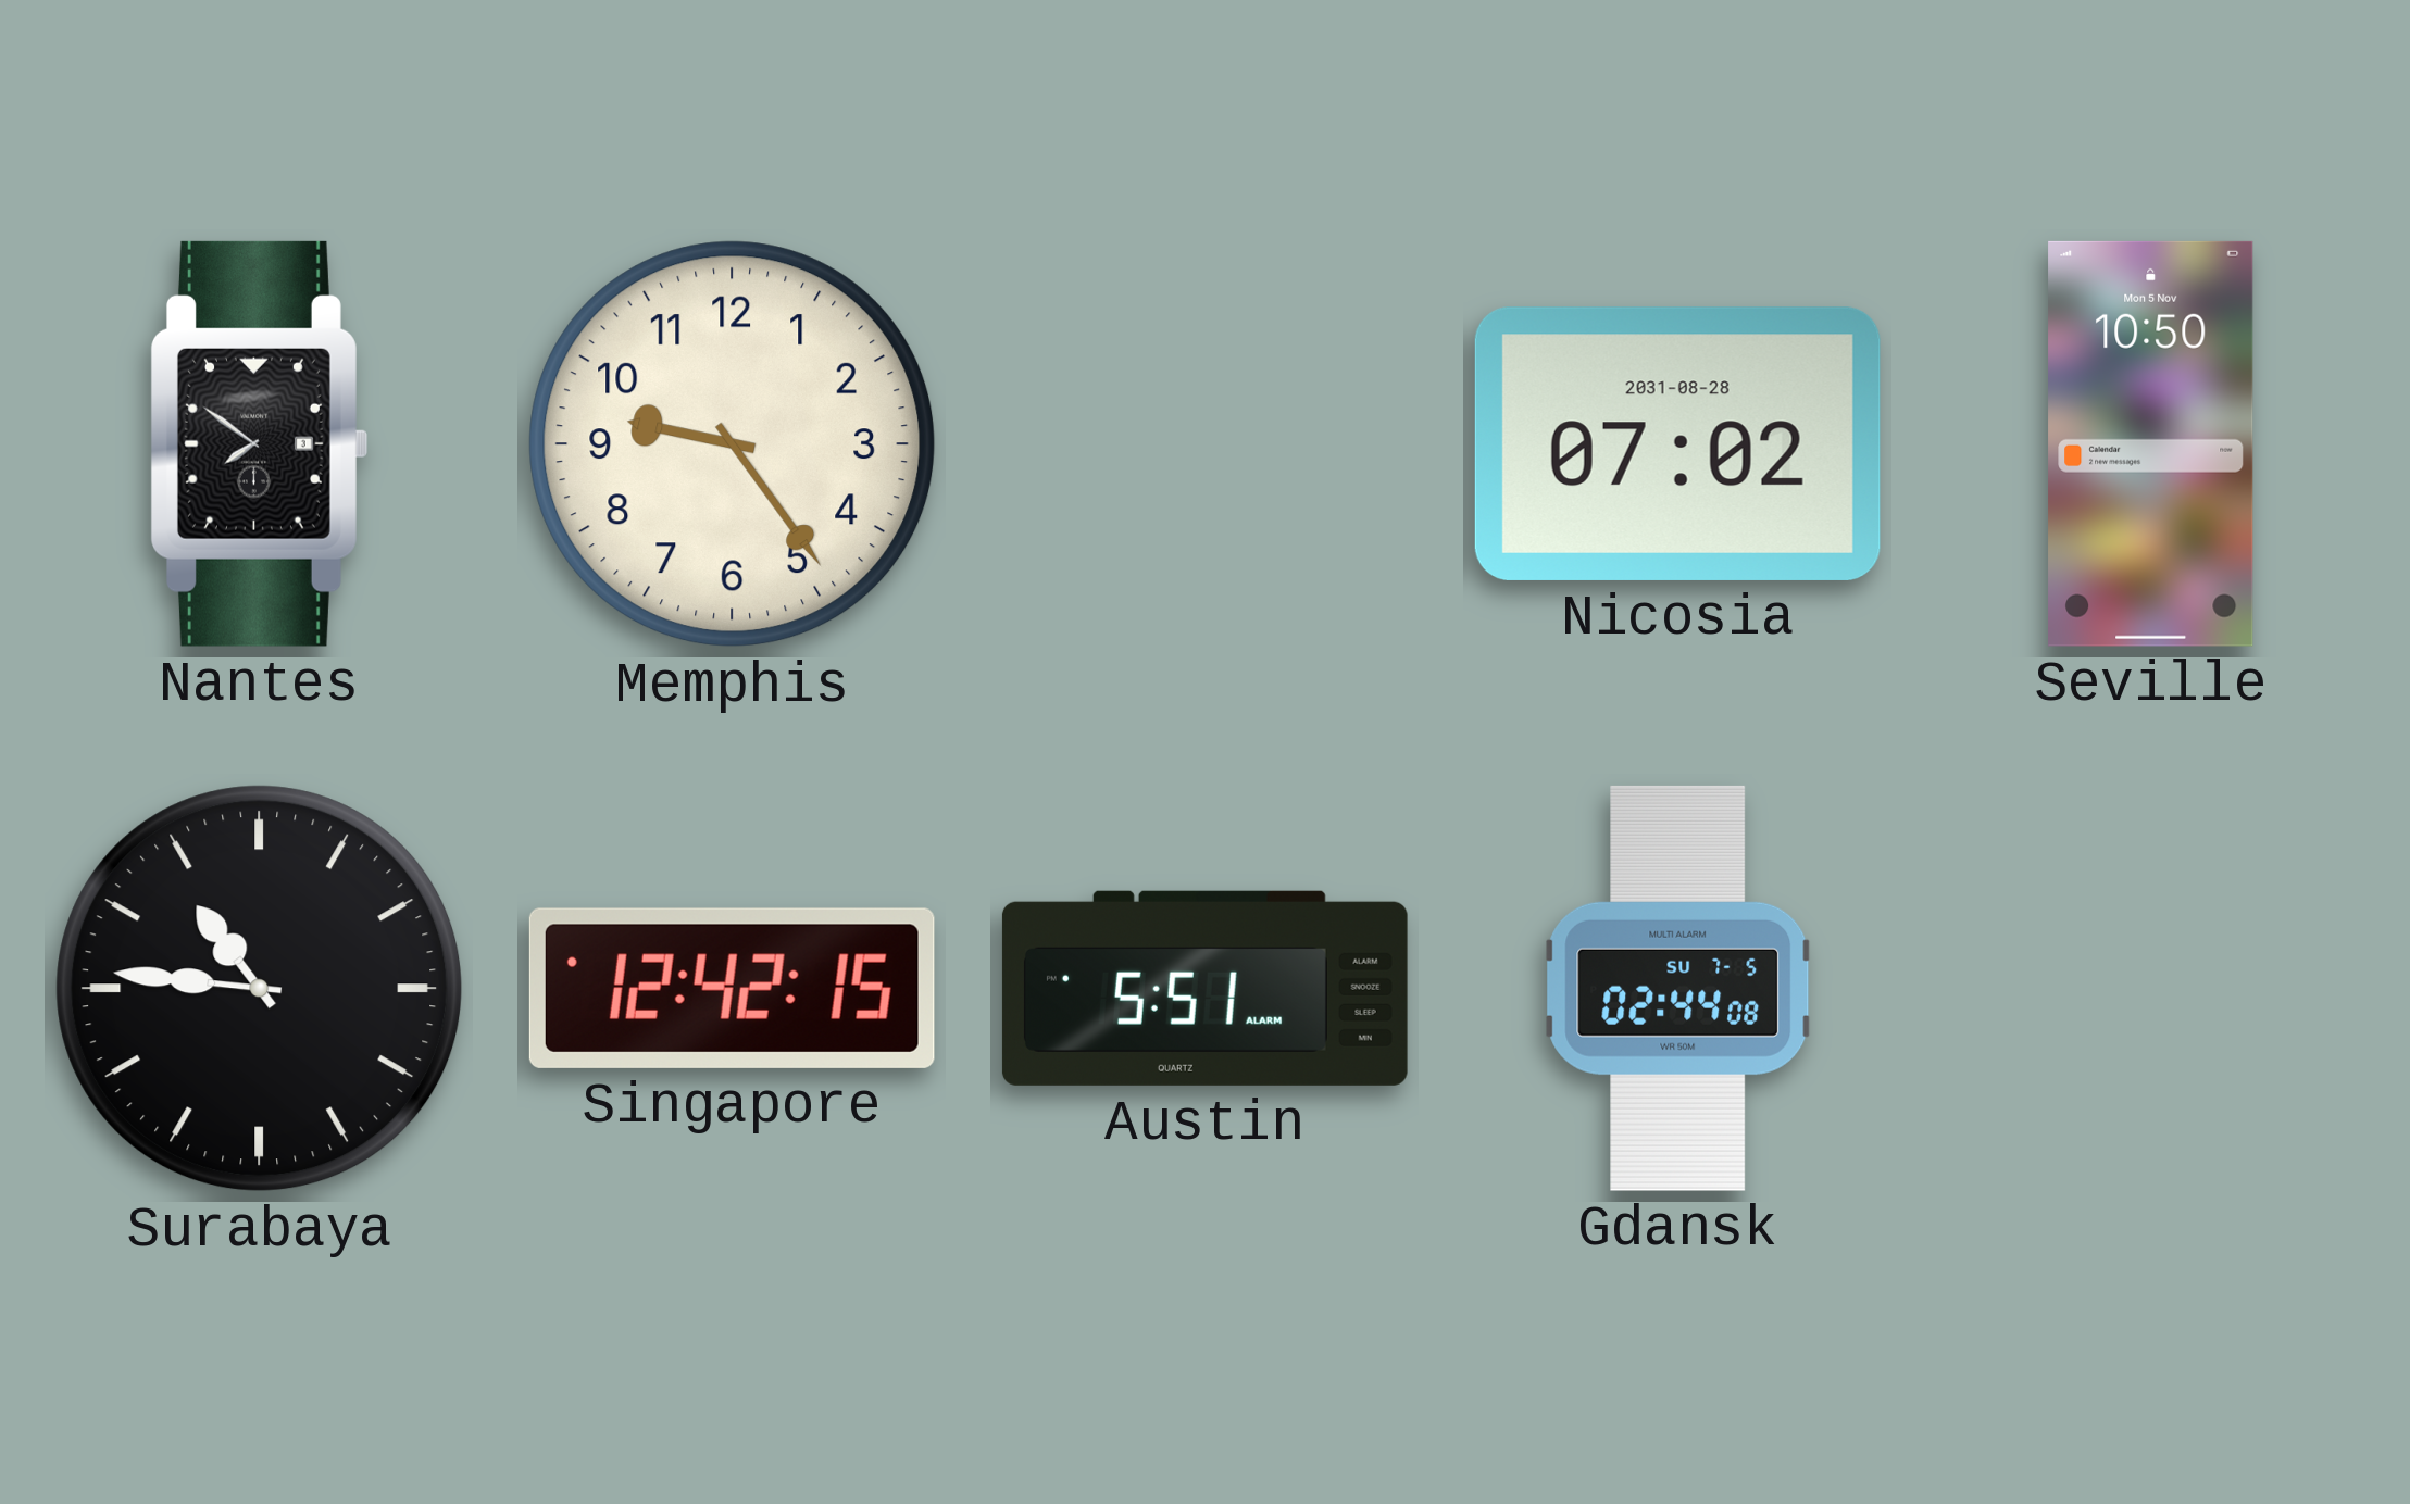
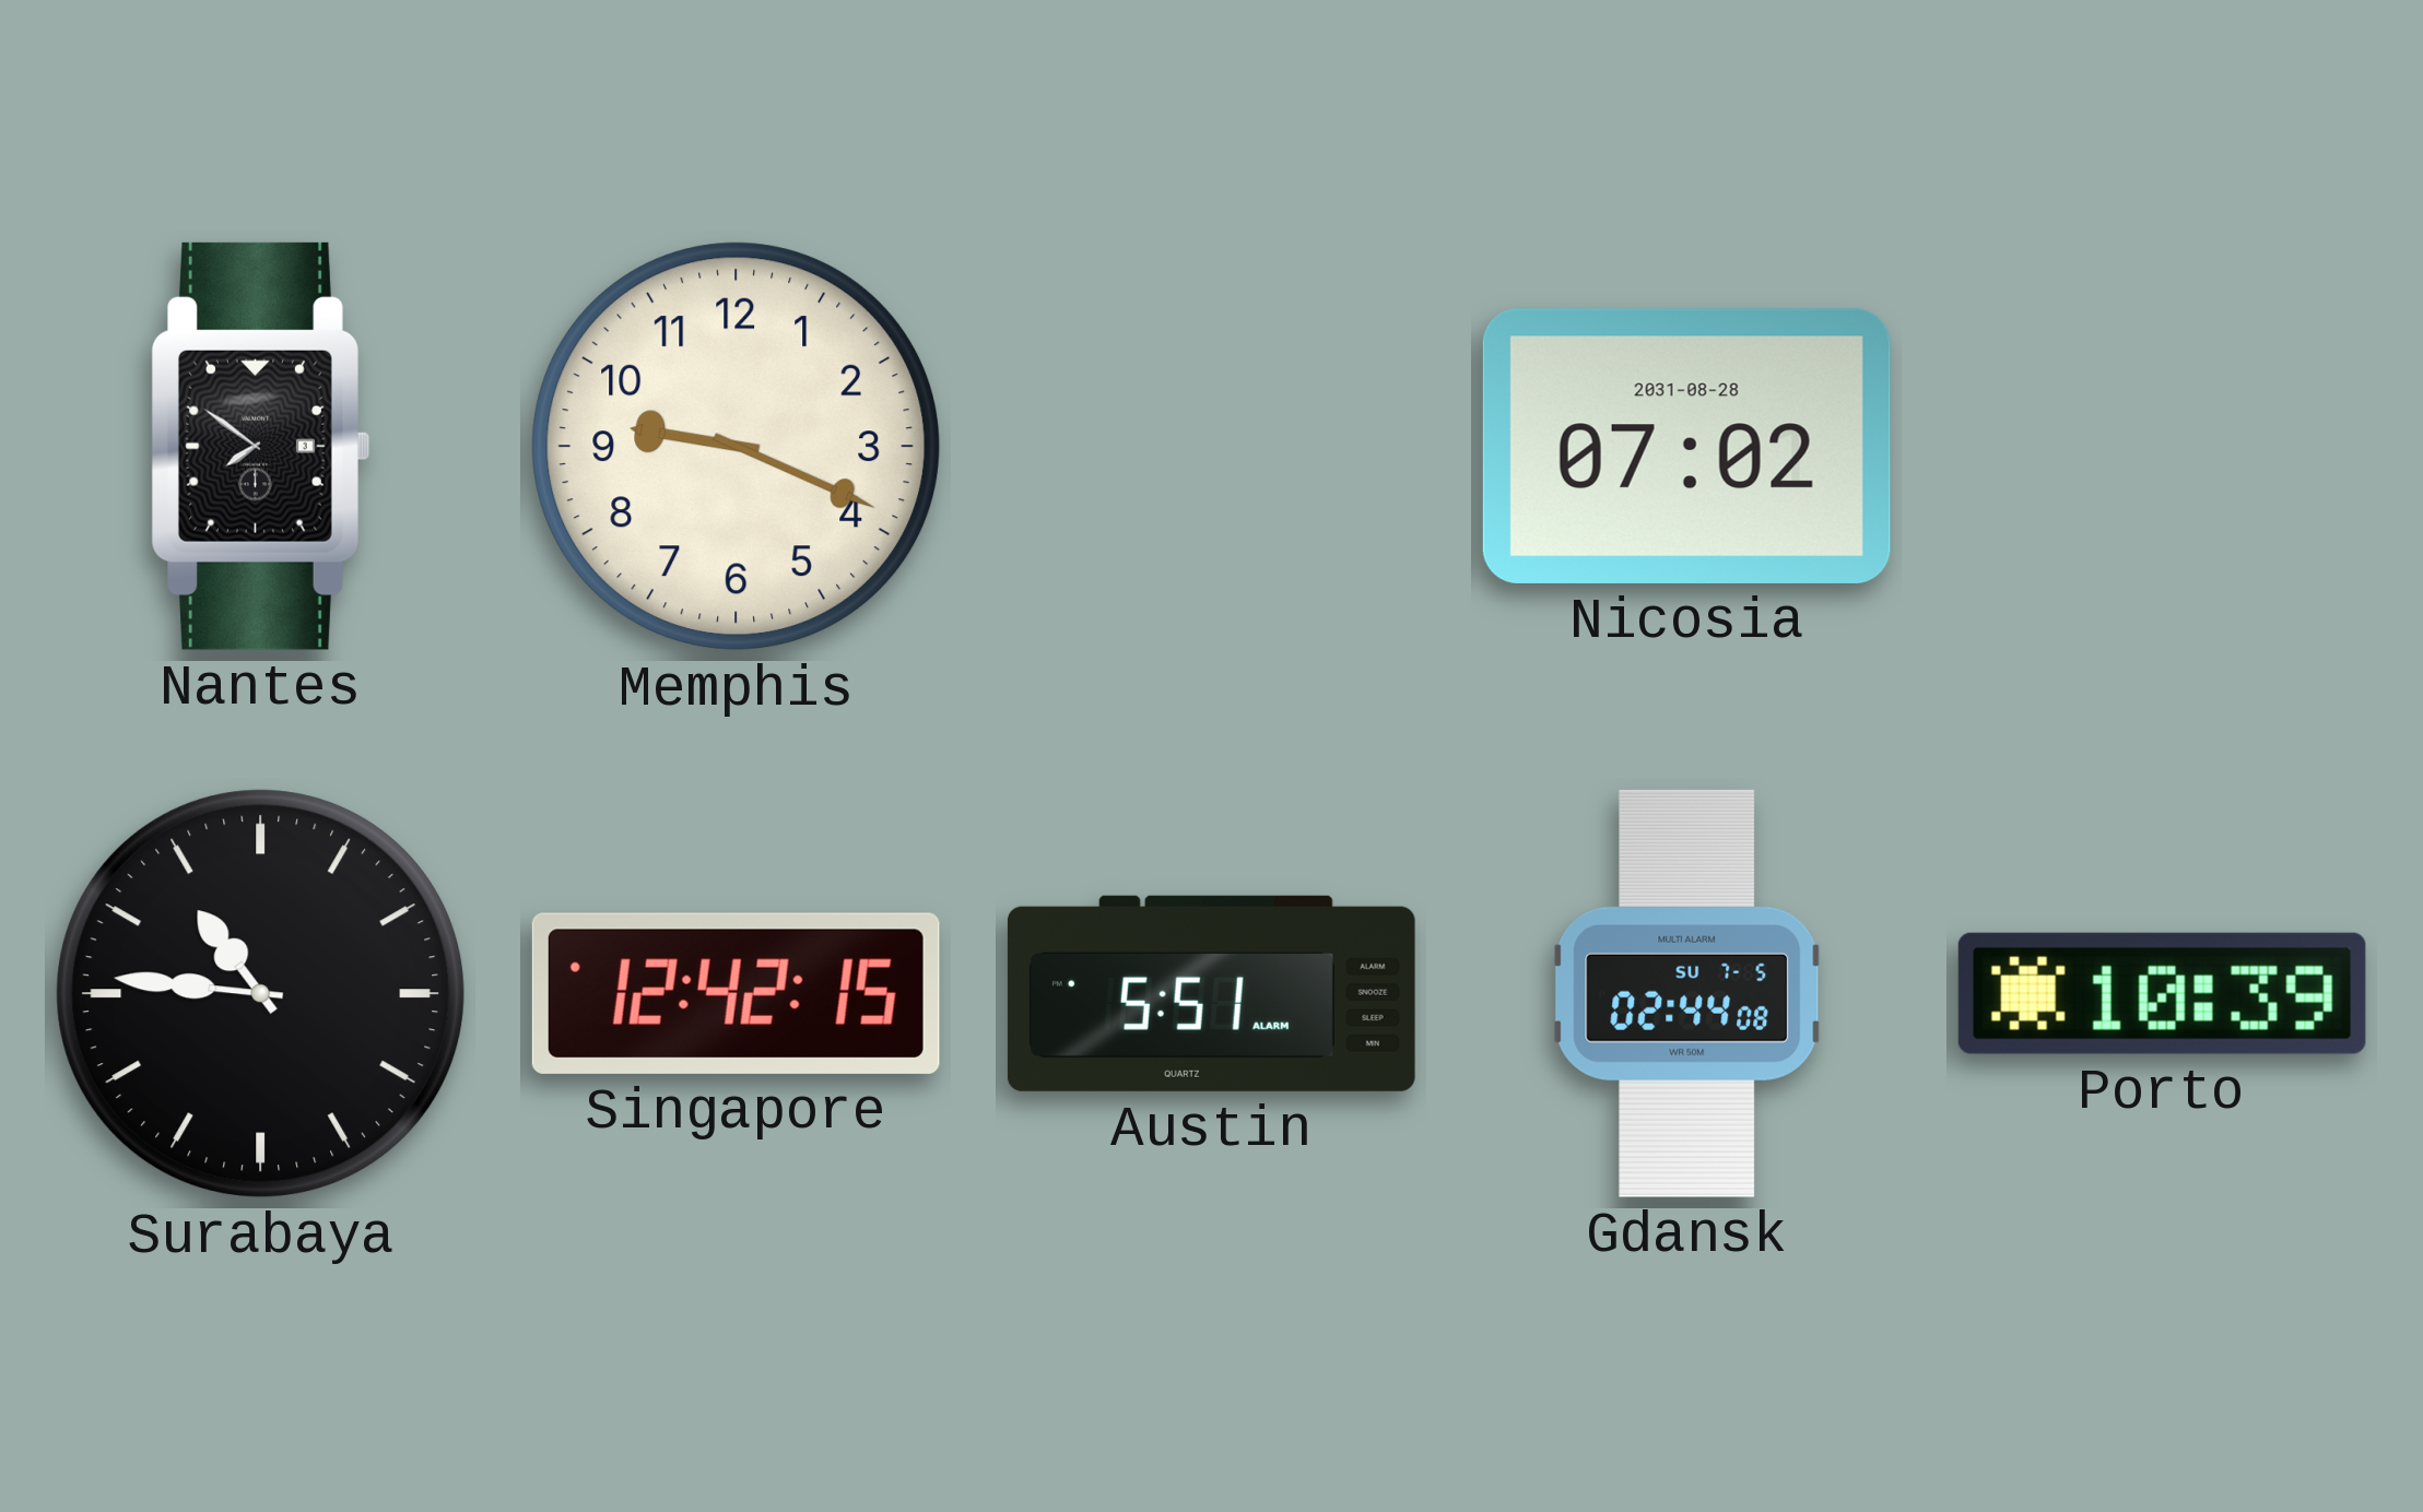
Memphis: 9:24 -> 9:19
Seville: 10:50 -> none
Porto: none -> 10:39
